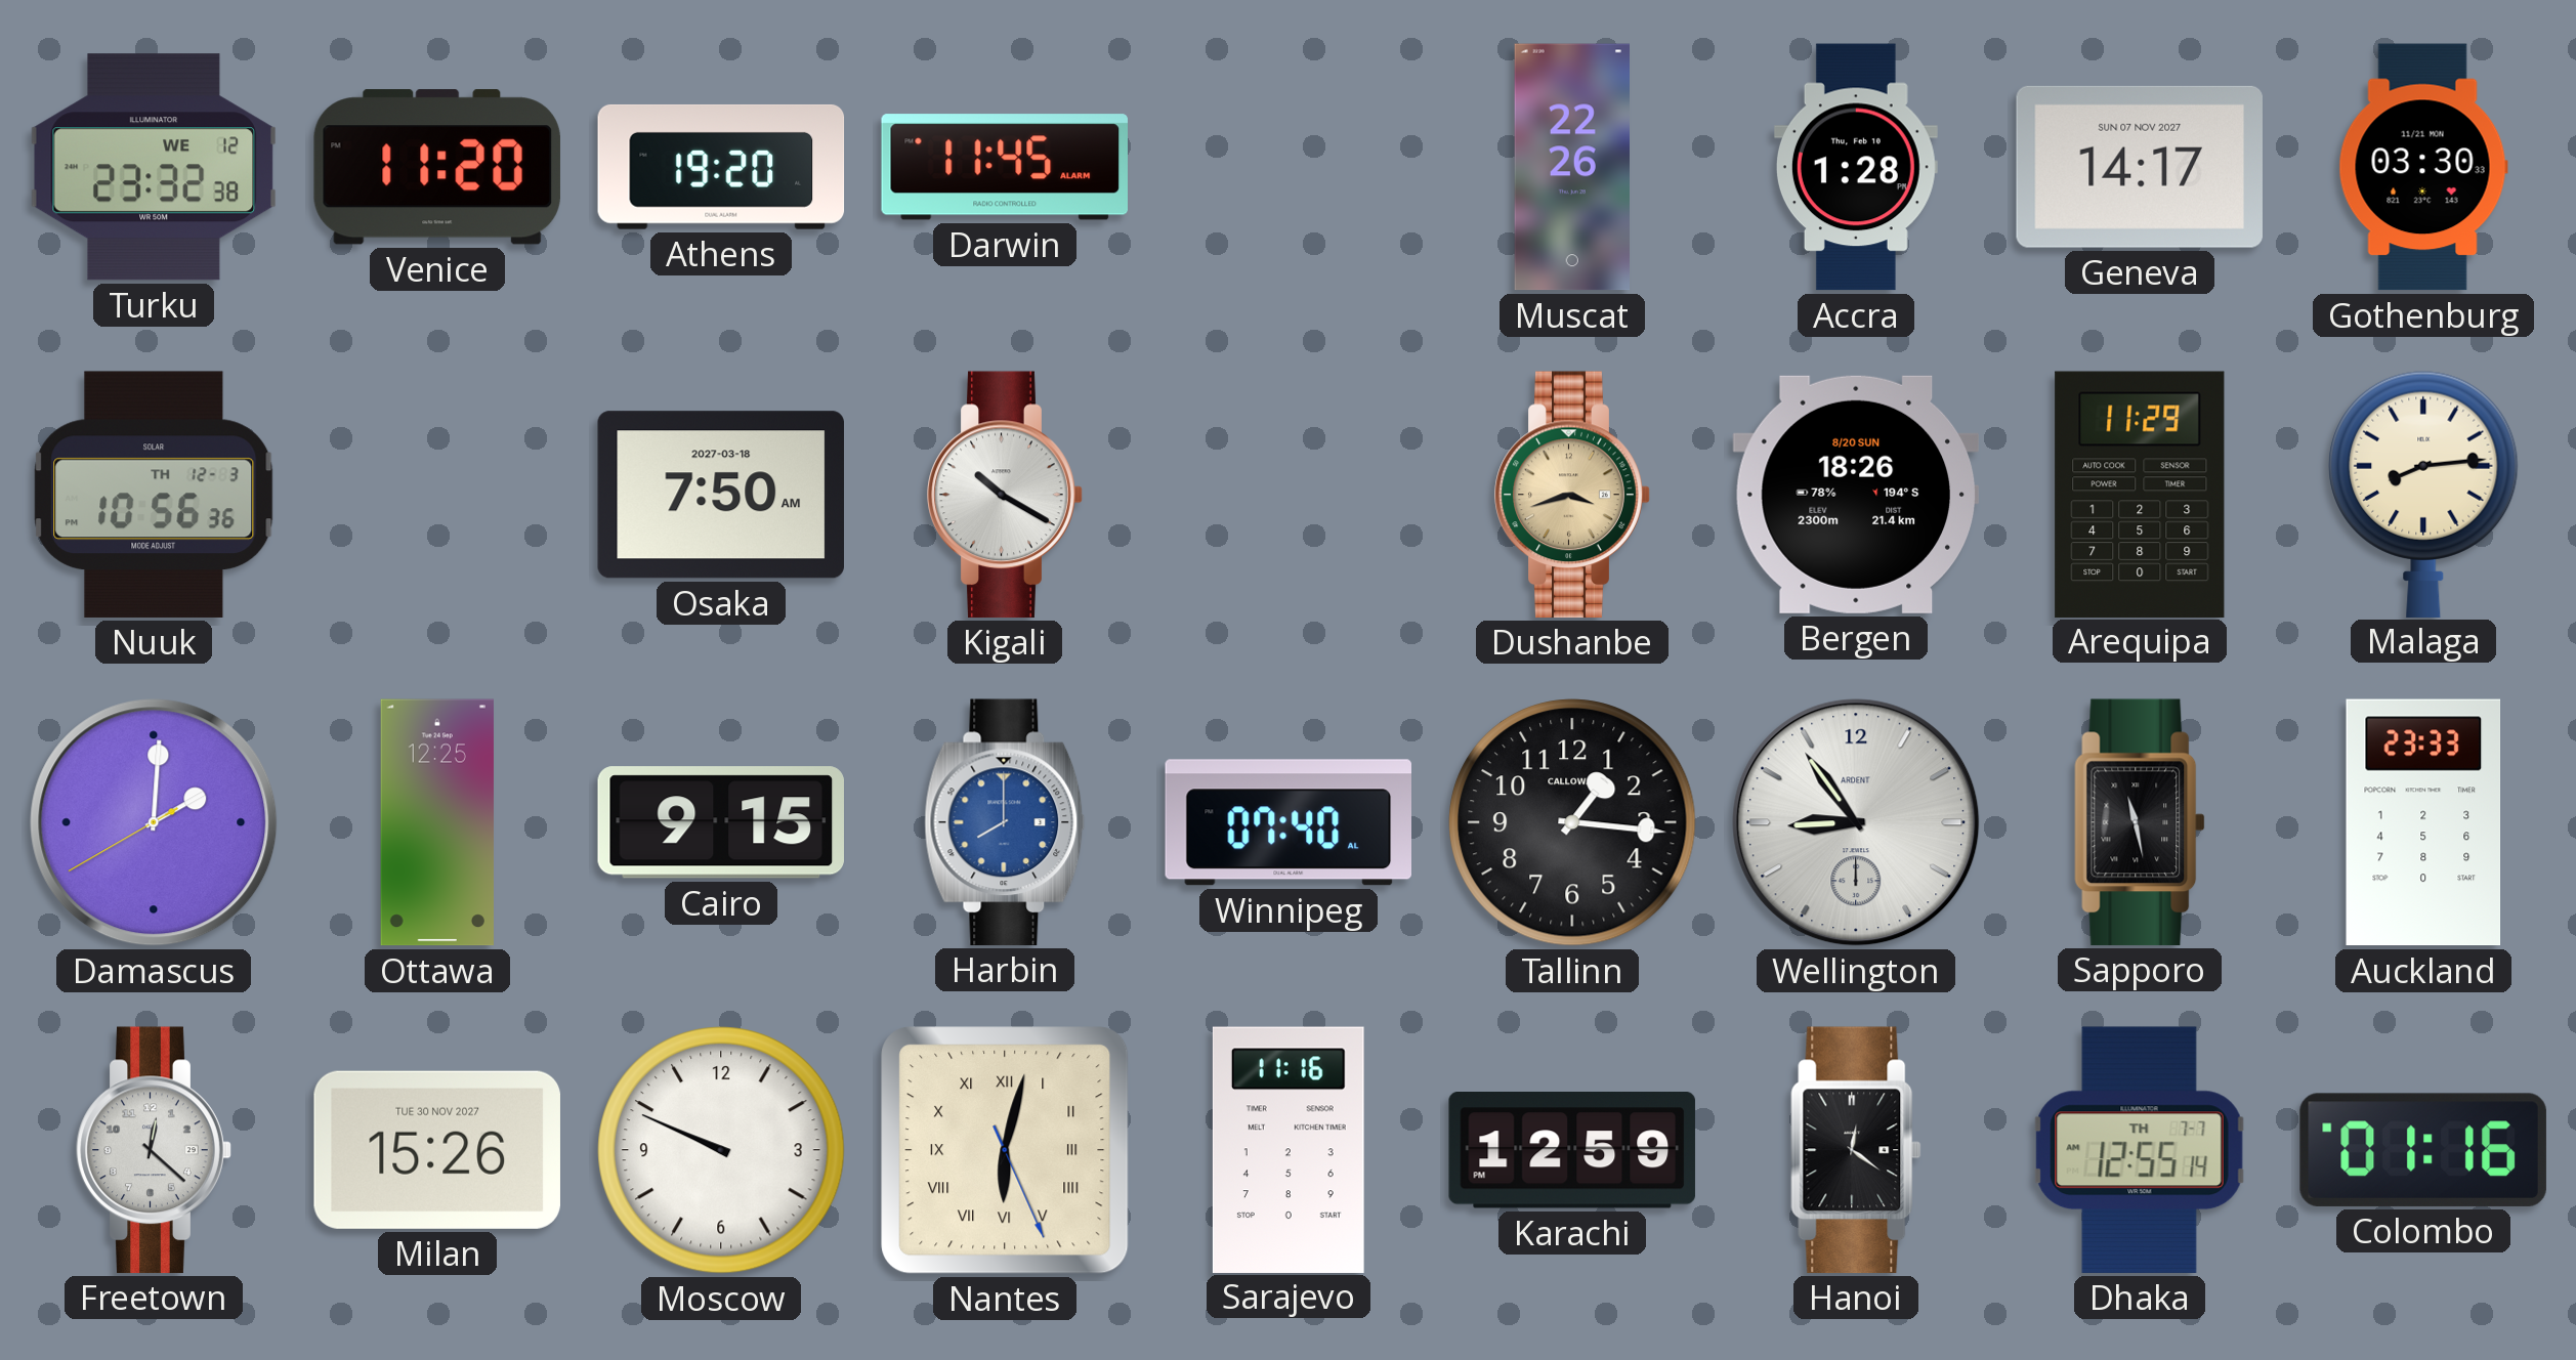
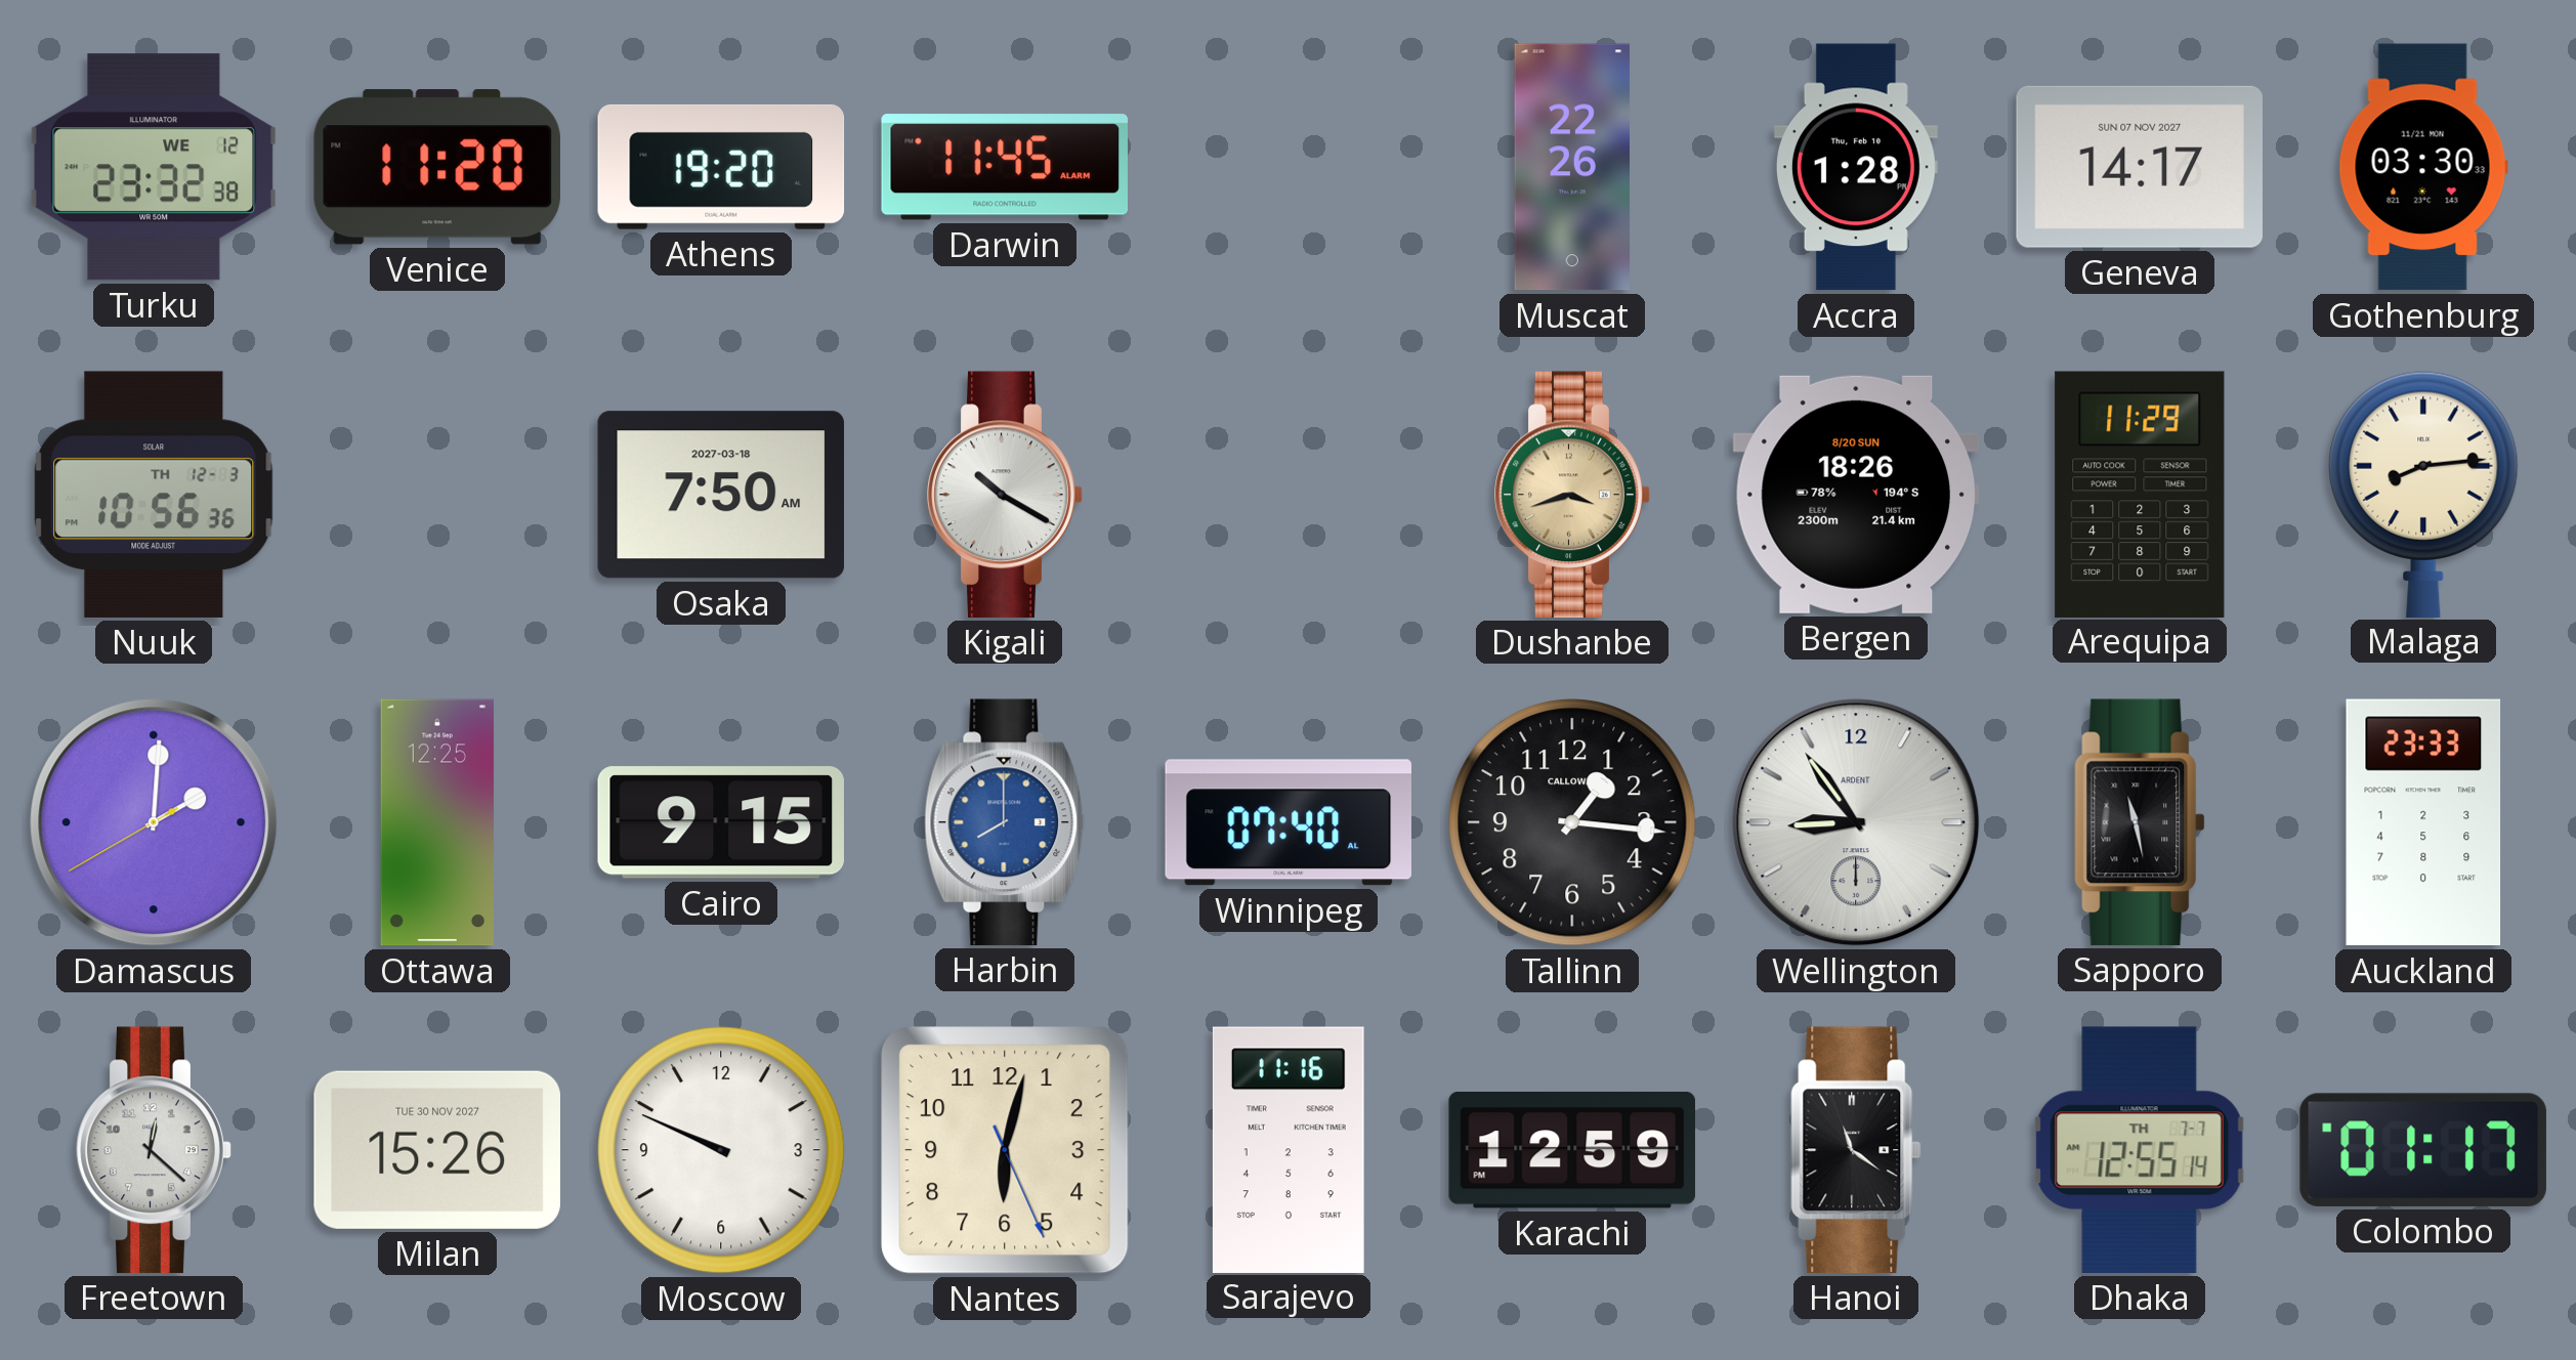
Nantes numerals: Roman -> Arabic
Hanoi: 12:21 -> 11:21
Colombo: 01:16 -> 01:17
